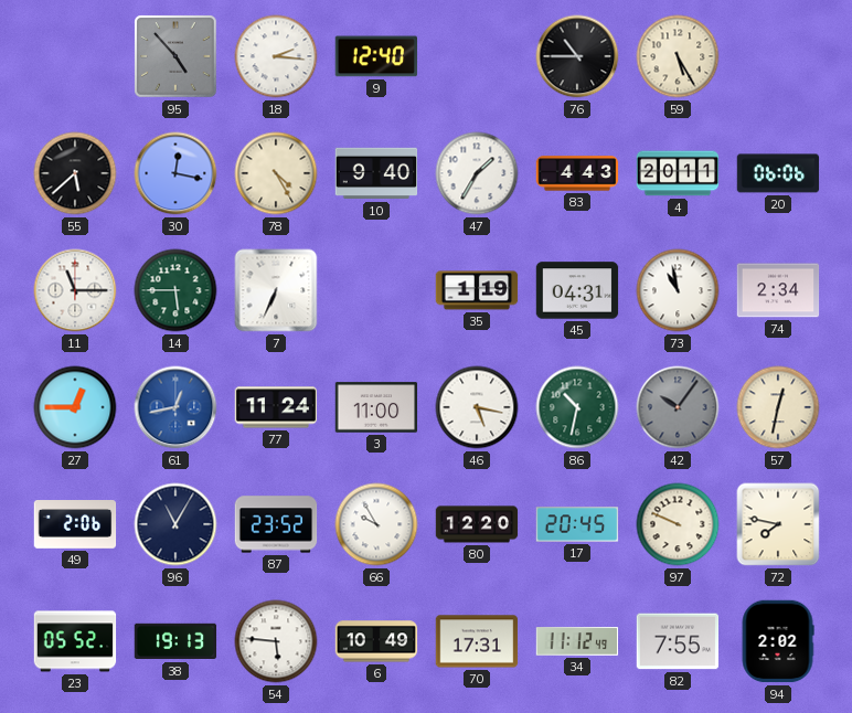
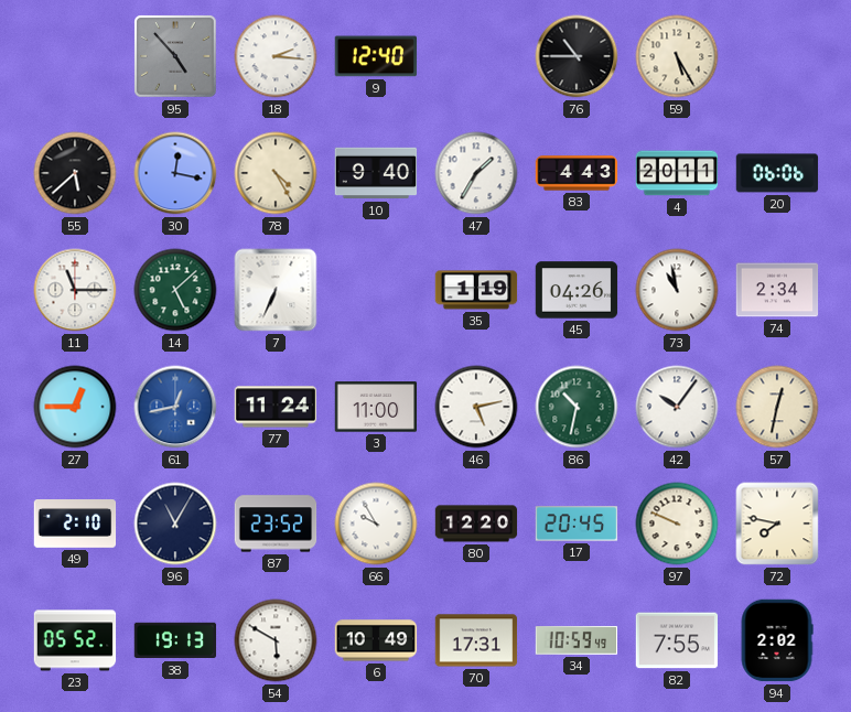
14: 5:45 -> 5:08
45: 04:31 -> 04:26
46: 5:17 -> 5:13
42 dial: grey -> white
49: 2:06 -> 2:10
54: 5:46 -> 5:50
34: 11:12 -> 10:59
